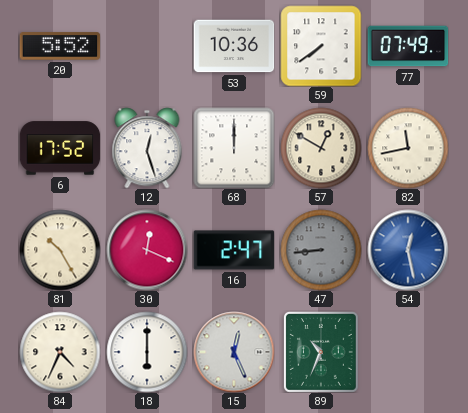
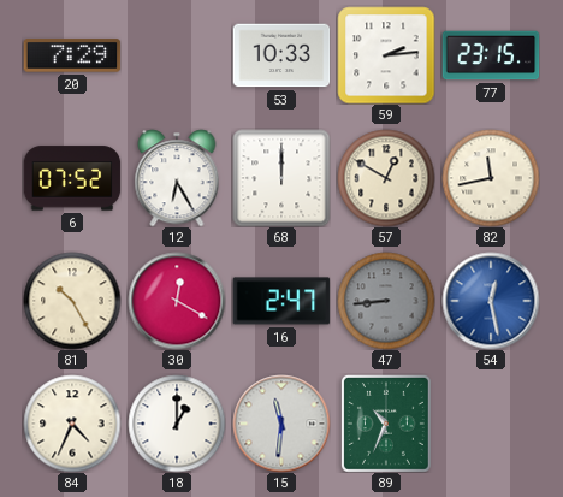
20: 5:52 -> 7:29
53: 10:36 -> 10:33
59: 7:39 -> 2:14
77: 07:49 -> 23:15
6: 17:52 -> 07:52
12: 12:27 -> 6:25
30: 12:19 -> 12:20
18: 6:00 -> 1:00
15: 12:26 -> 11:31
